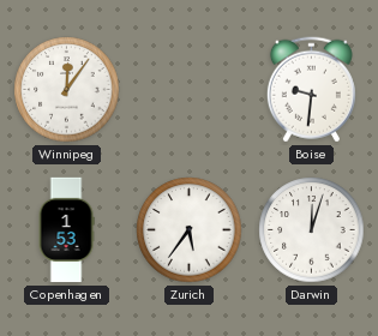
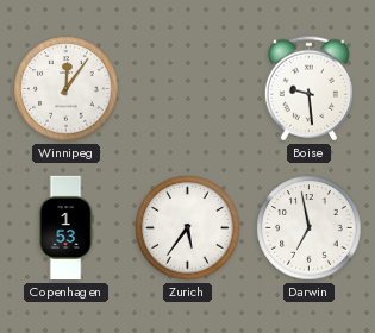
Boise: 9:31 -> 9:29
Darwin: 12:03 -> 6:58
